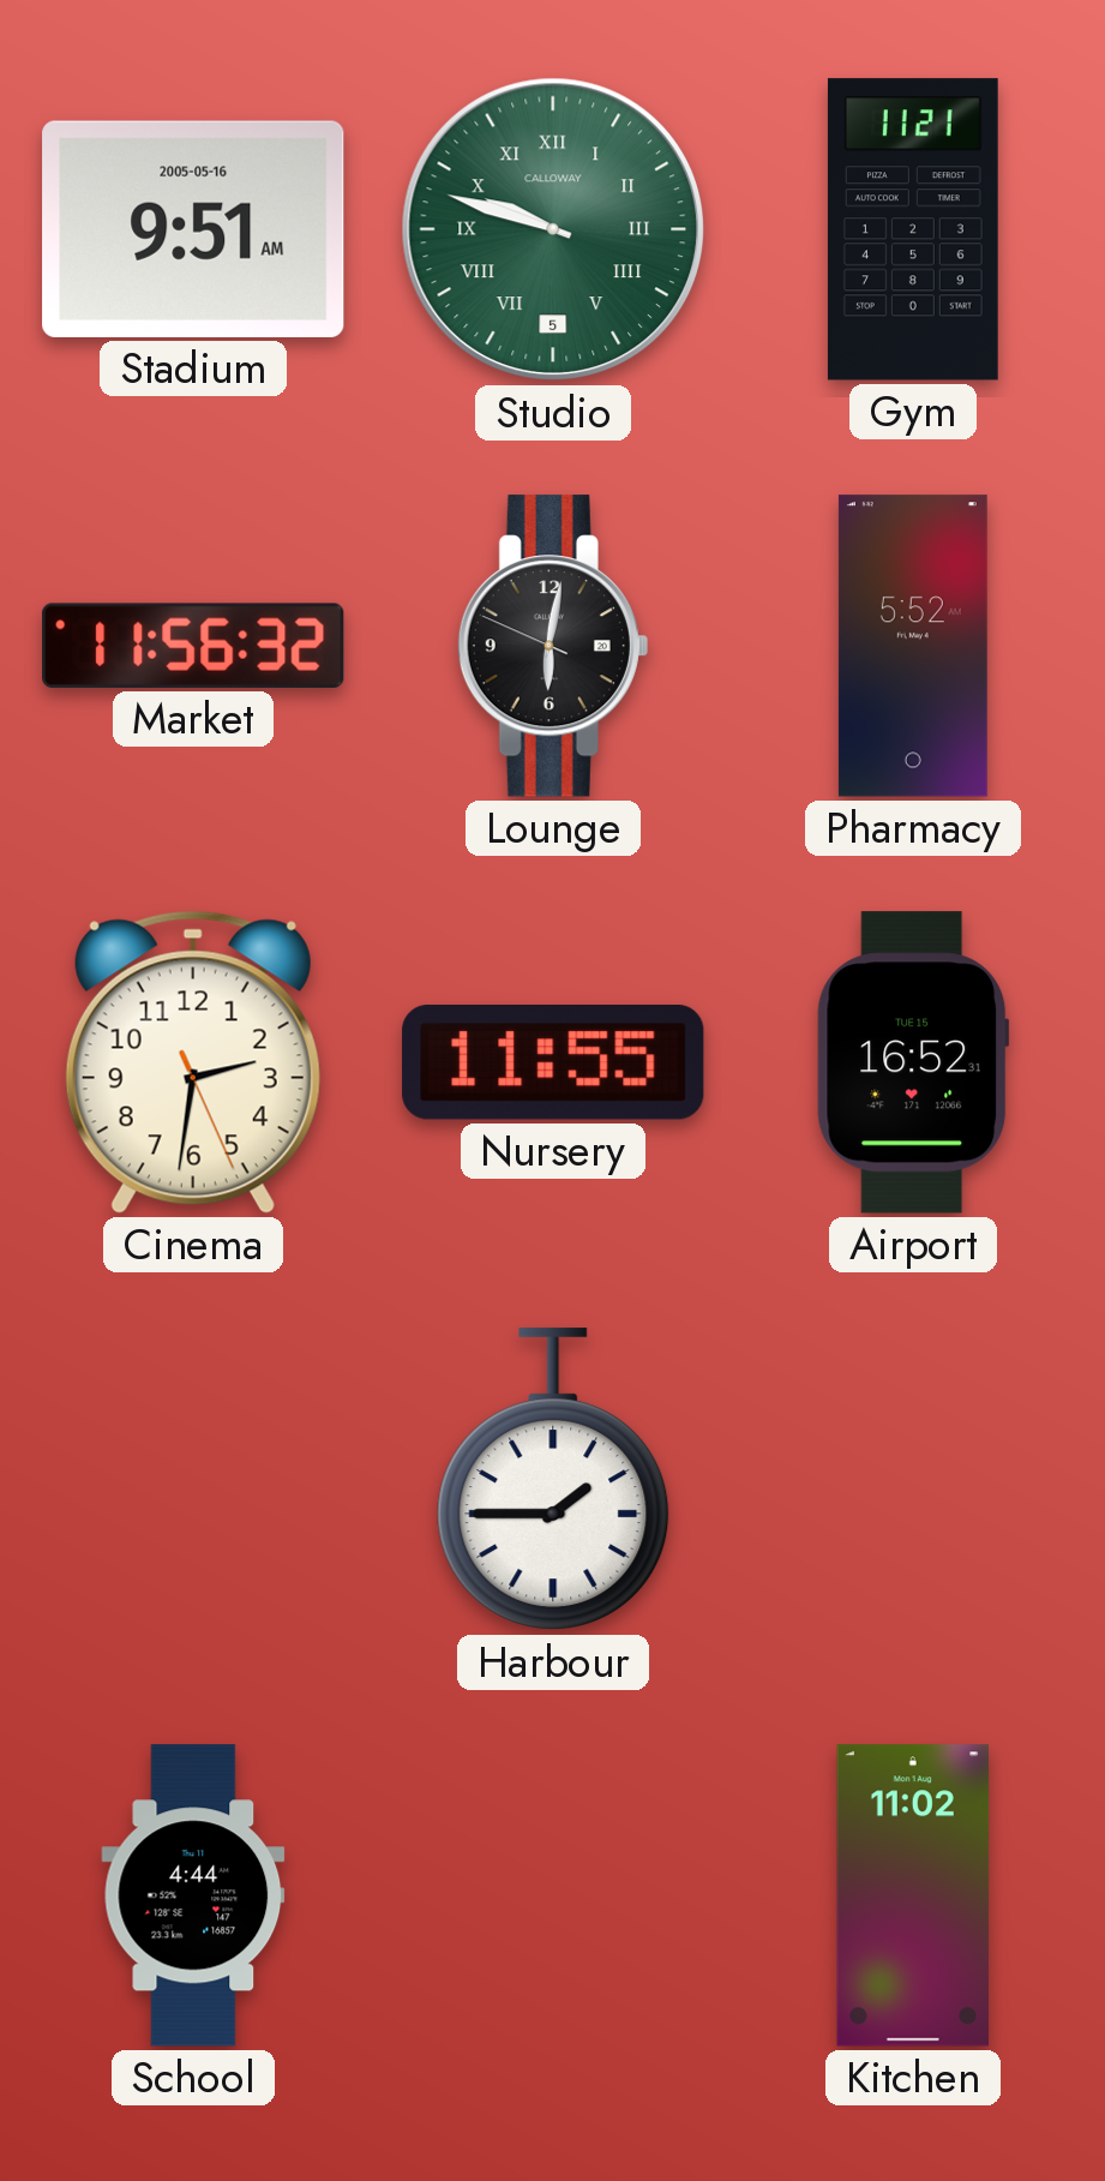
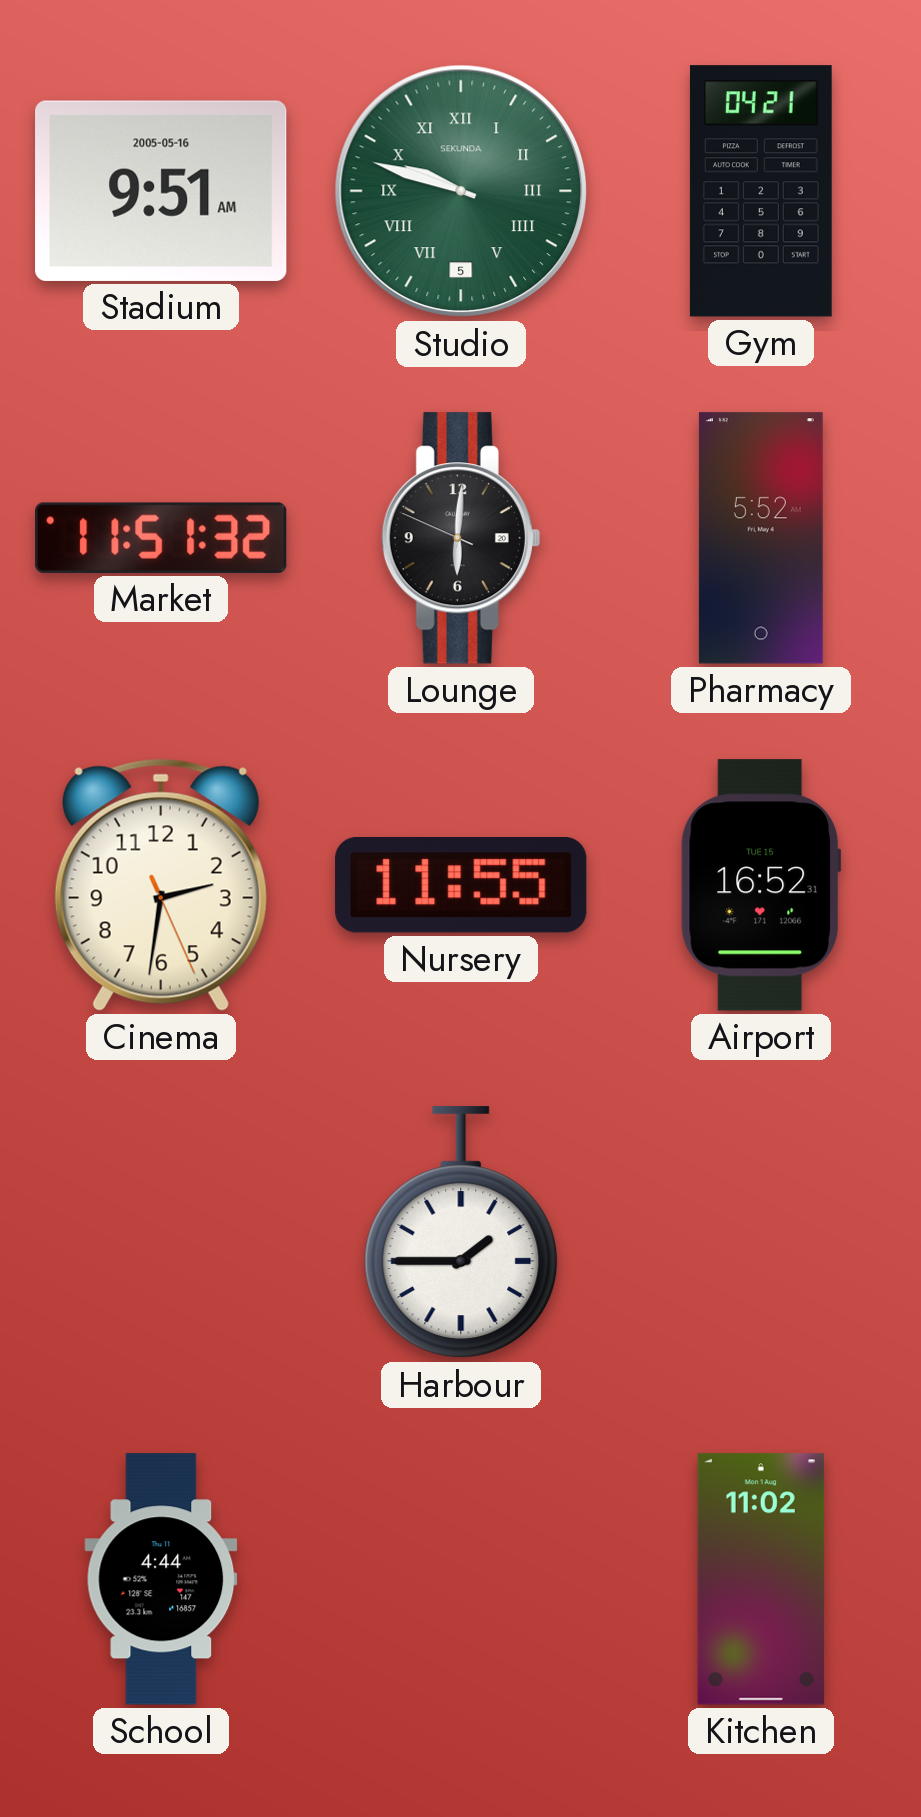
Studio brand: CALLOWAY -> SEKUNDA
Gym: 11:21 -> 04:21
Market: 11:56 -> 11:51
Lounge: 6:01 -> 6:00
